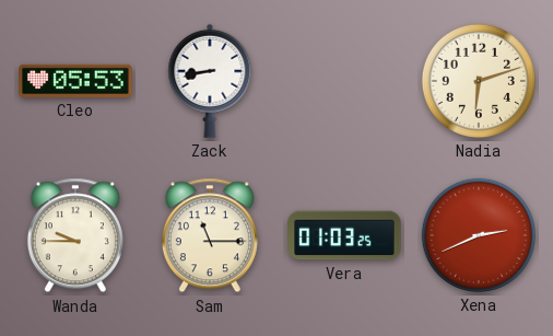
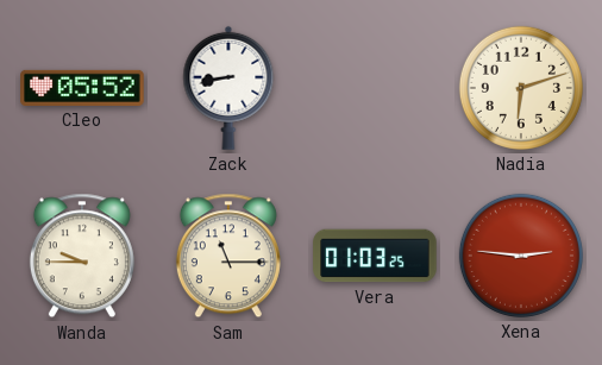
Cleo: 05:53 -> 05:52
Xena: 2:41 -> 2:46
